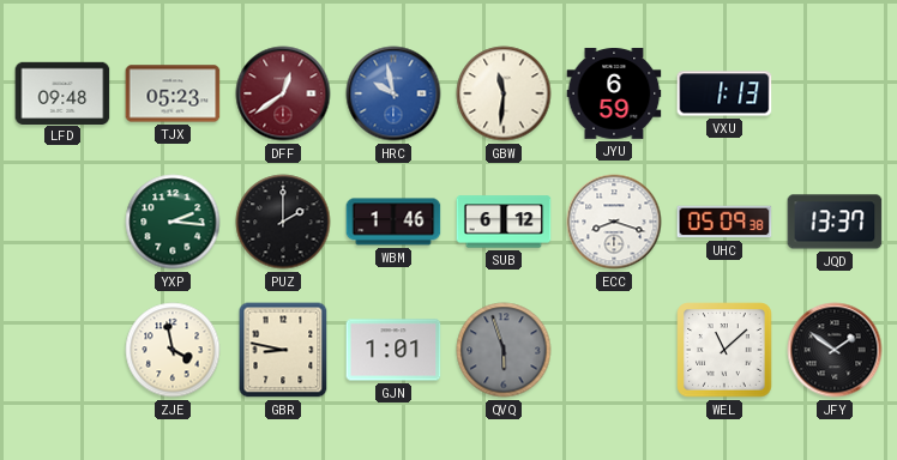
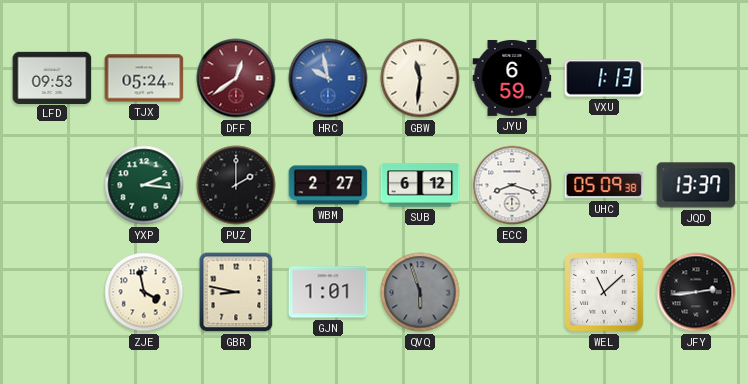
LFD: 09:48 -> 09:53
TJX: 05:23 -> 05:24
WBM: 1:46 -> 2:27
JFY: 1:51 -> 2:44
